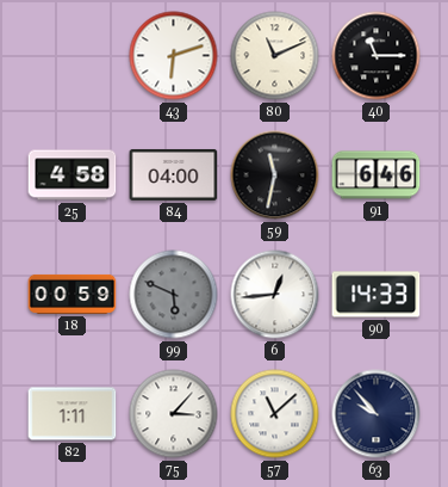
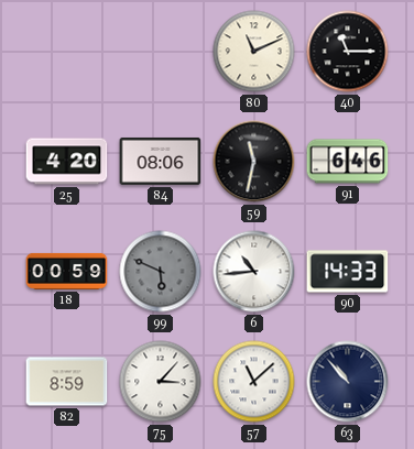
43: 6:12 -> none
25: 4:58 -> 4:20
84: 04:00 -> 08:06
6: 12:44 -> 10:44
82: 1:11 -> 8:59
63: 9:53 -> 10:53
